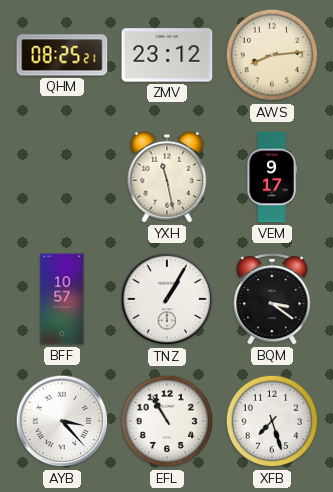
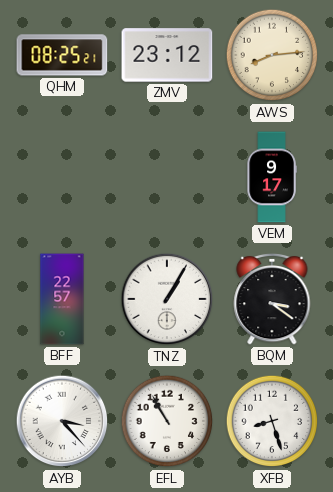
YXH: 11:28 -> none
BFF: 10:57 -> 22:57
XFB: 7:27 -> 8:27
